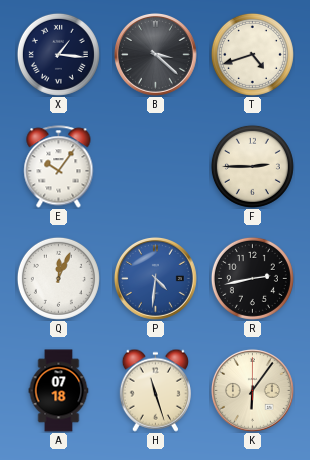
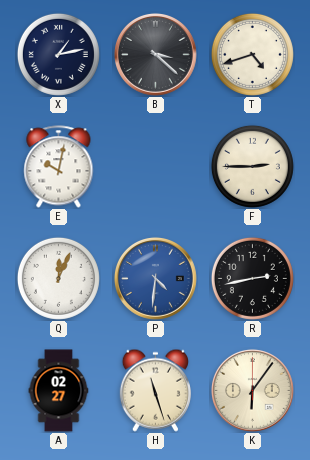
X: 1:16 -> 1:13
E: 10:06 -> 10:02
A: 07:18 -> 02:27
